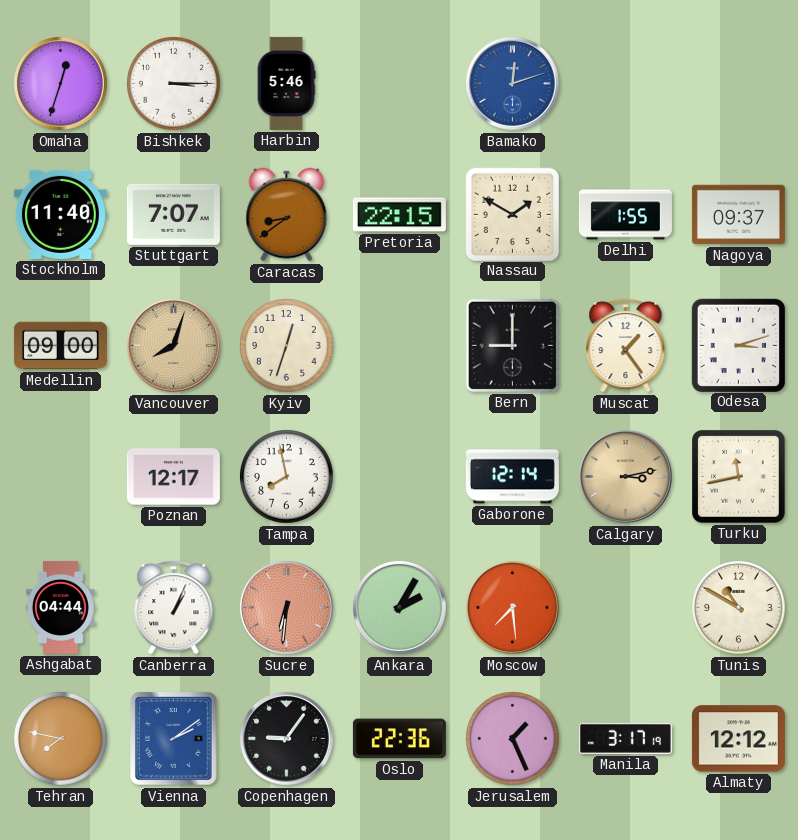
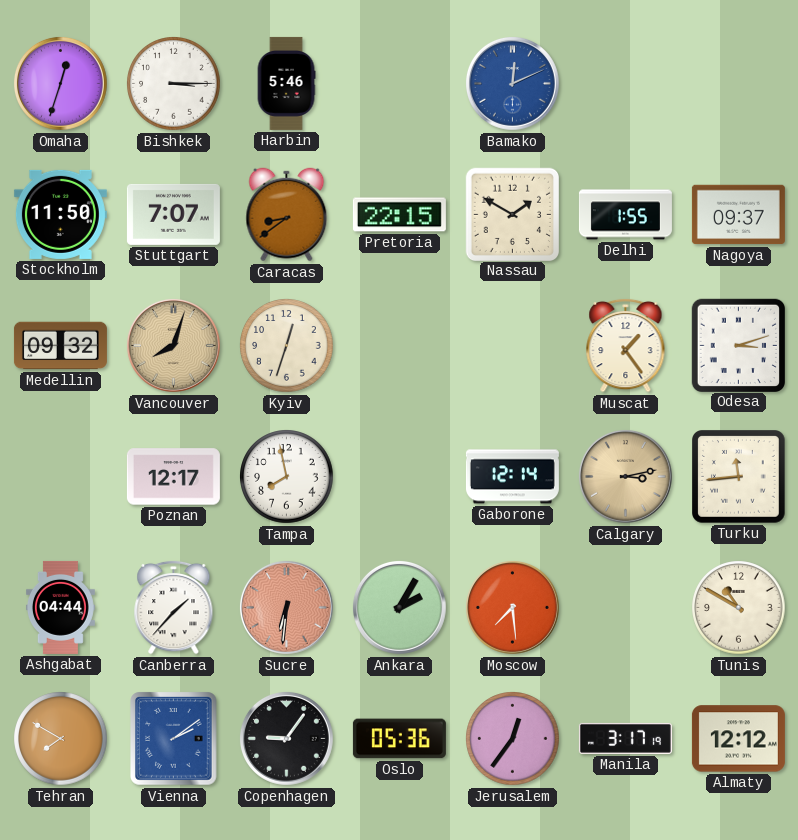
Bamako: 12:12 -> 12:11
Stockholm: 11:40 -> 11:50
Medellin: 09:00 -> 09:32
Bern: 9:00 -> none
Turku: 11:43 -> 11:44
Canberra: 1:04 -> 1:37
Tehran: 7:47 -> 7:50
Oslo: 22:36 -> 05:36
Jerusalem: 1:26 -> 12:36
